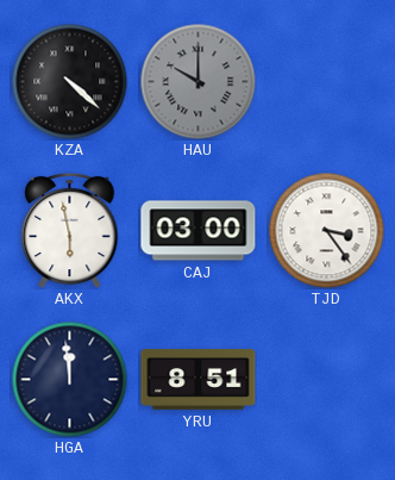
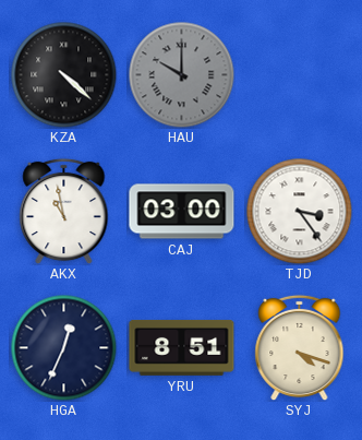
AKX: 5:58 -> 10:58
HGA: 11:59 -> 12:34
SYJ: none -> 4:18
